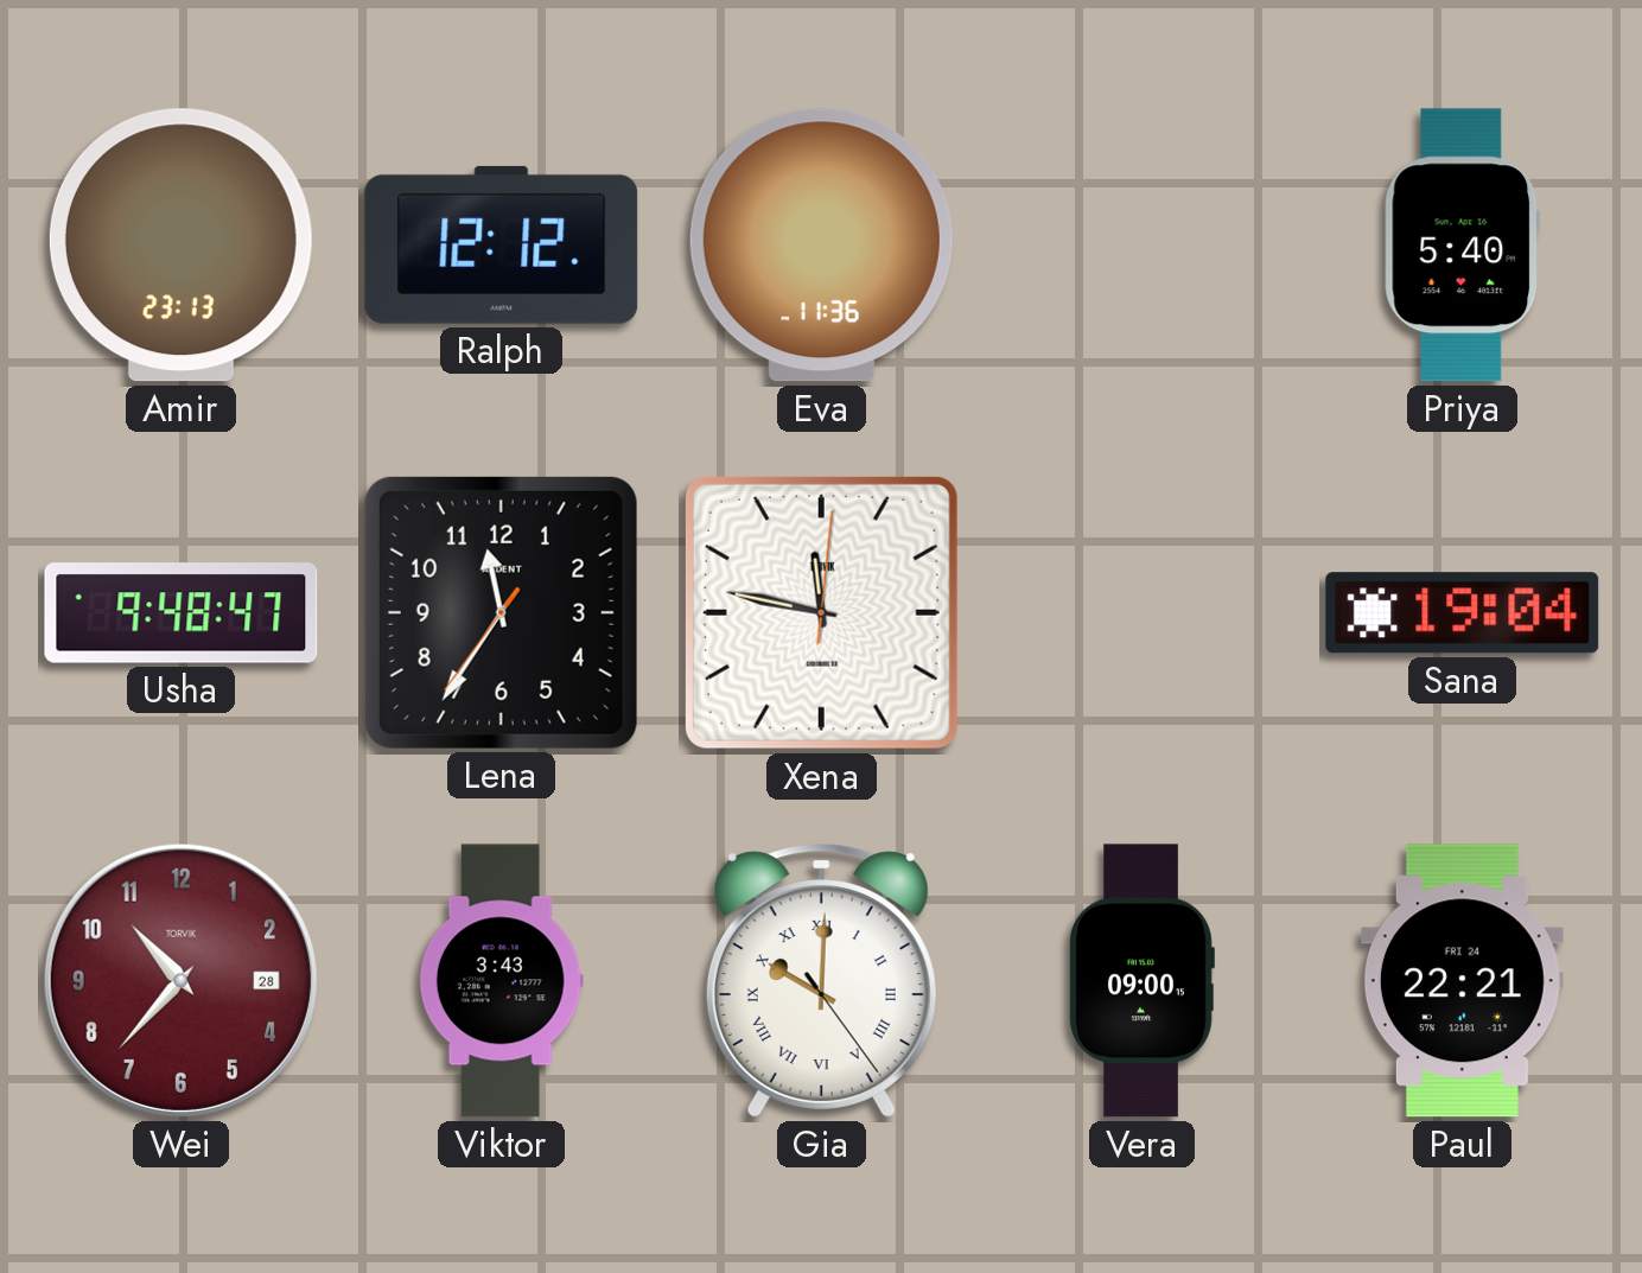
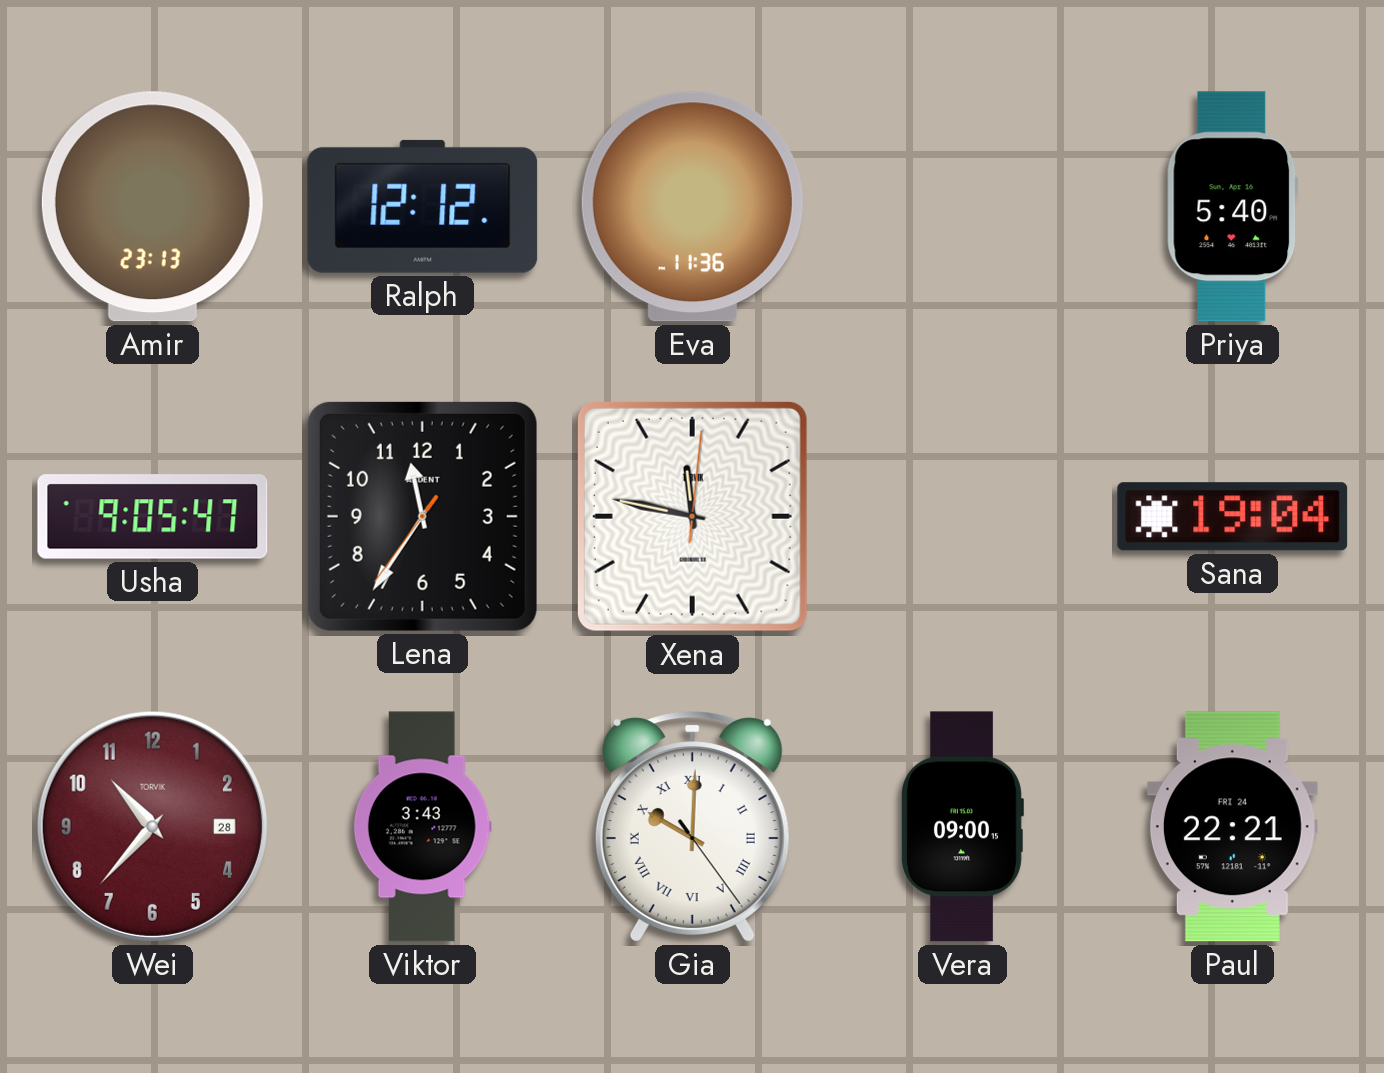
Usha: 9:48 -> 9:05
